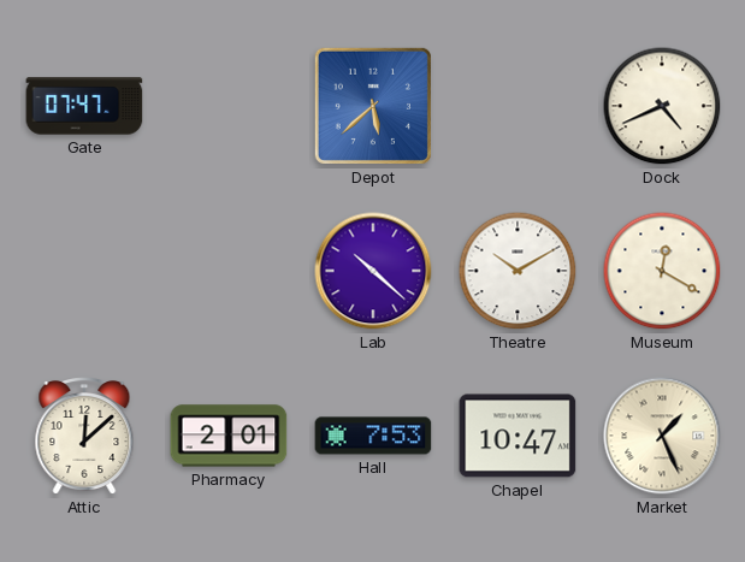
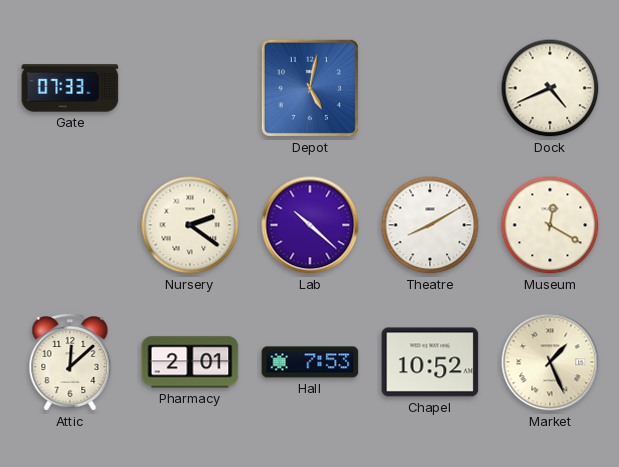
Gate: 07:47 -> 07:33
Depot: 5:38 -> 5:02
Nursery: none -> 2:21
Theatre: 10:10 -> 8:10
Chapel: 10:47 -> 10:52
